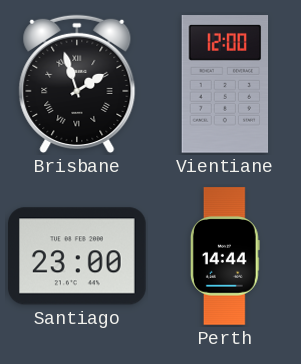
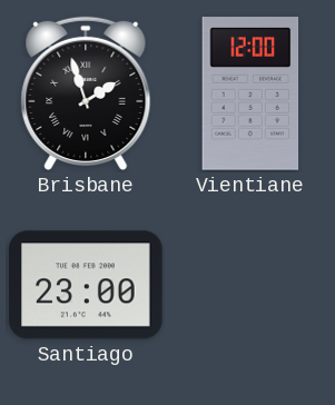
Perth: 14:44 -> none
